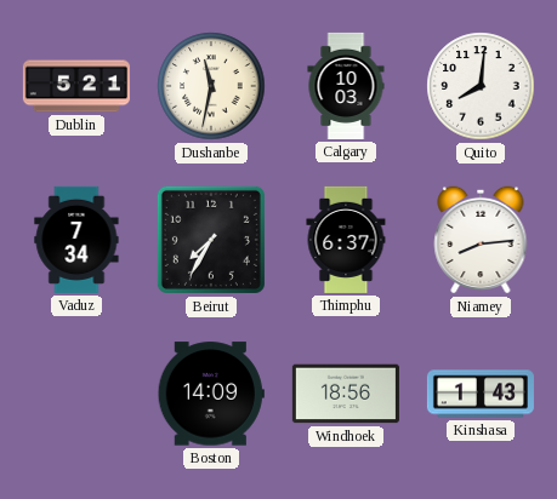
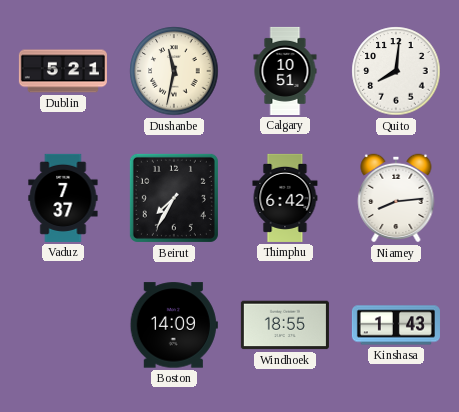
Calgary: 10:03 -> 10:51
Vaduz: 7:34 -> 7:37
Thimphu: 6:37 -> 6:42
Windhoek: 18:56 -> 18:55
